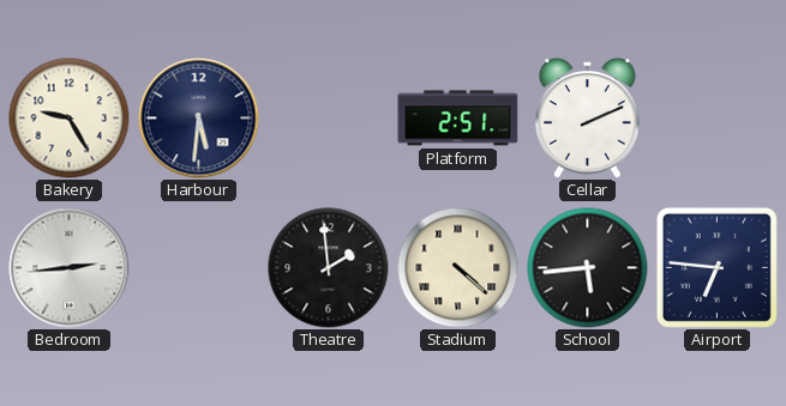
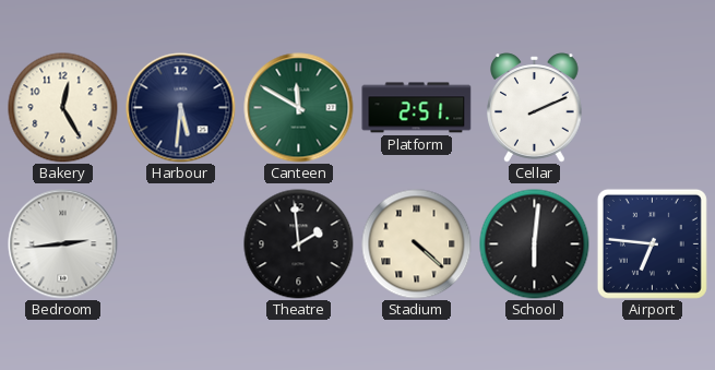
Bakery: 9:25 -> 12:25
Canteen: none -> 11:50
School: 5:44 -> 6:01
